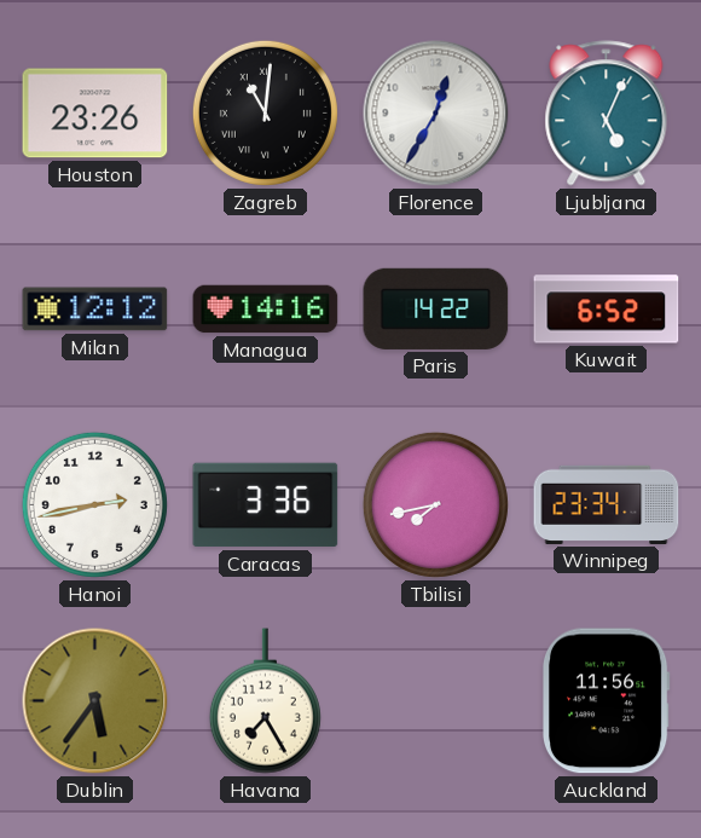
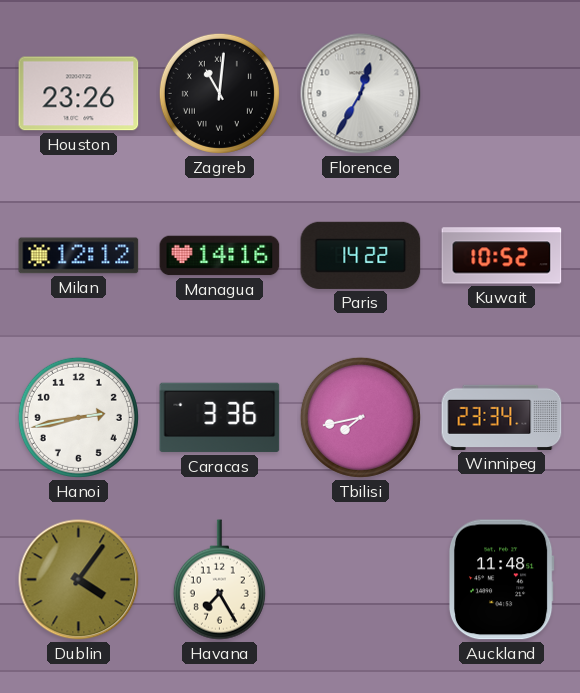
Ljubljana: 5:04 -> none
Kuwait: 6:52 -> 10:52
Dublin: 5:36 -> 4:06
Auckland: 11:56 -> 11:48
